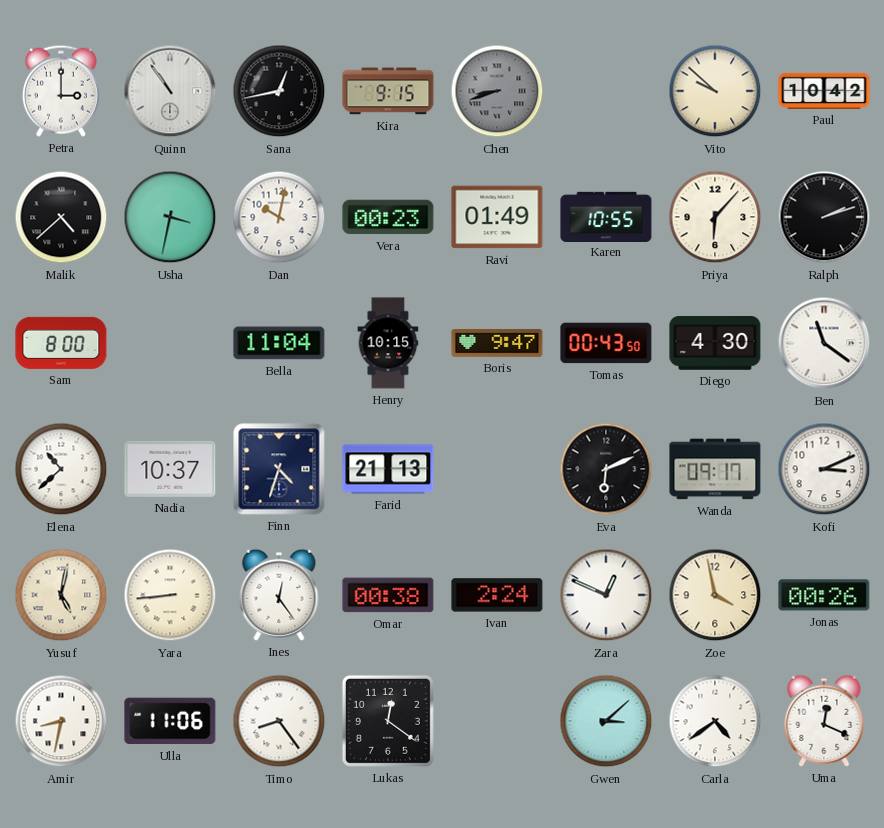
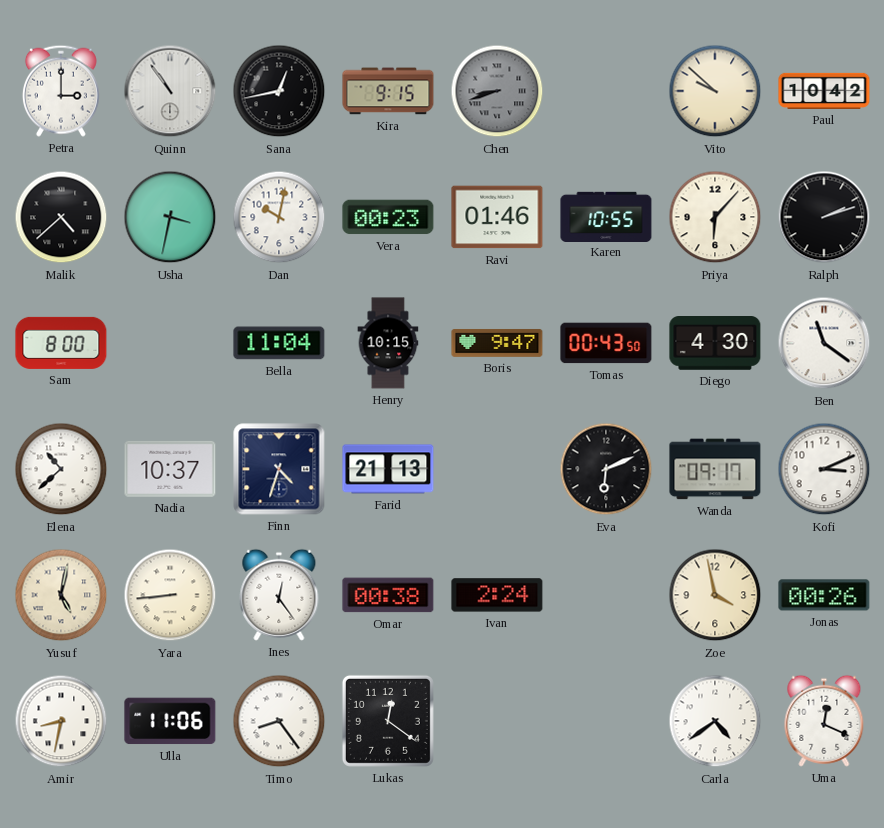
Ravi: 01:49 -> 01:46
Zara: 12:49 -> none
Gwen: 3:08 -> none
